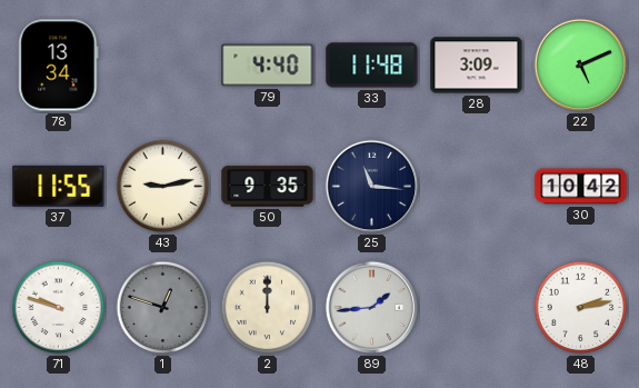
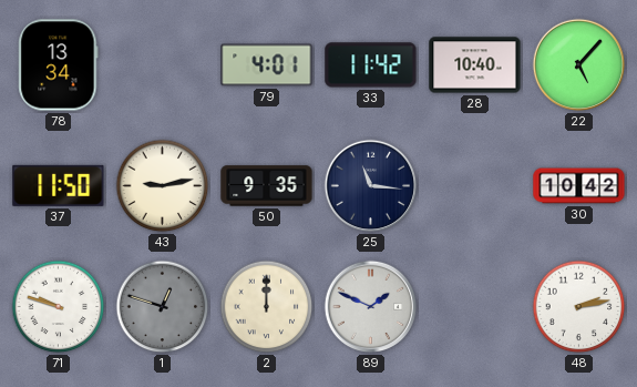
79: 4:40 -> 4:01
33: 11:48 -> 11:42
28: 3:09 -> 10:40
22: 5:11 -> 5:07
37: 11:55 -> 11:50
89: 1:44 -> 1:49
